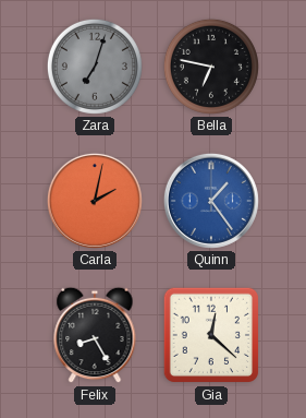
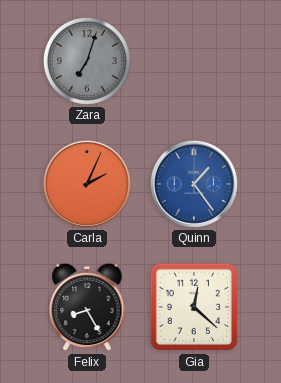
Bella: 6:47 -> none
Carla: 2:02 -> 2:04
